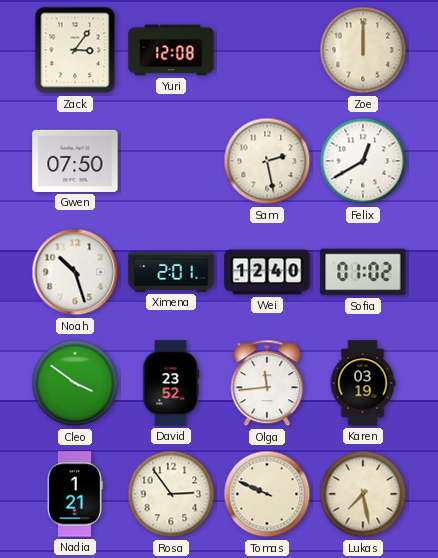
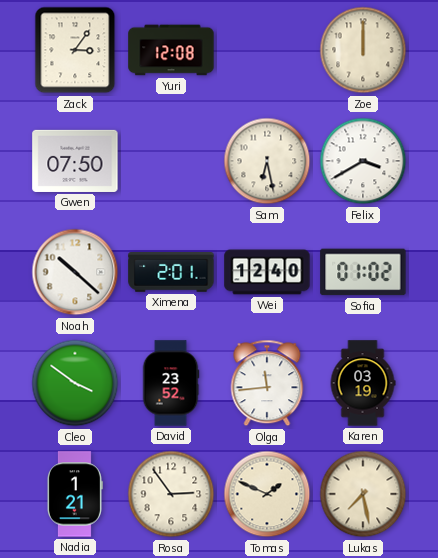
Sam: 2:28 -> 6:28
Felix: 12:40 -> 3:40
Noah: 10:27 -> 10:22
Tomas: 9:49 -> 1:49
